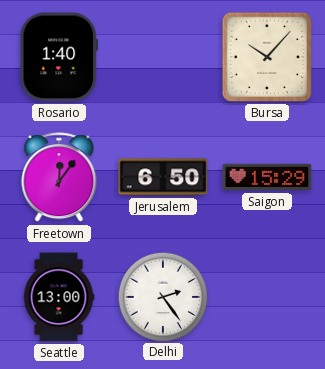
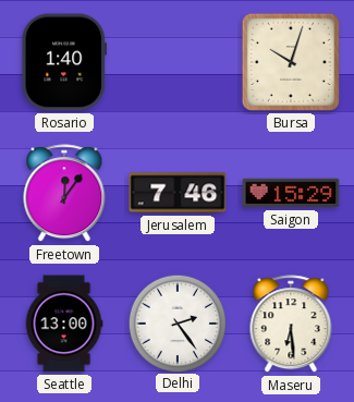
Bursa: 10:07 -> 10:03
Jerusalem: 6:50 -> 7:46
Maseru: none -> 6:29
